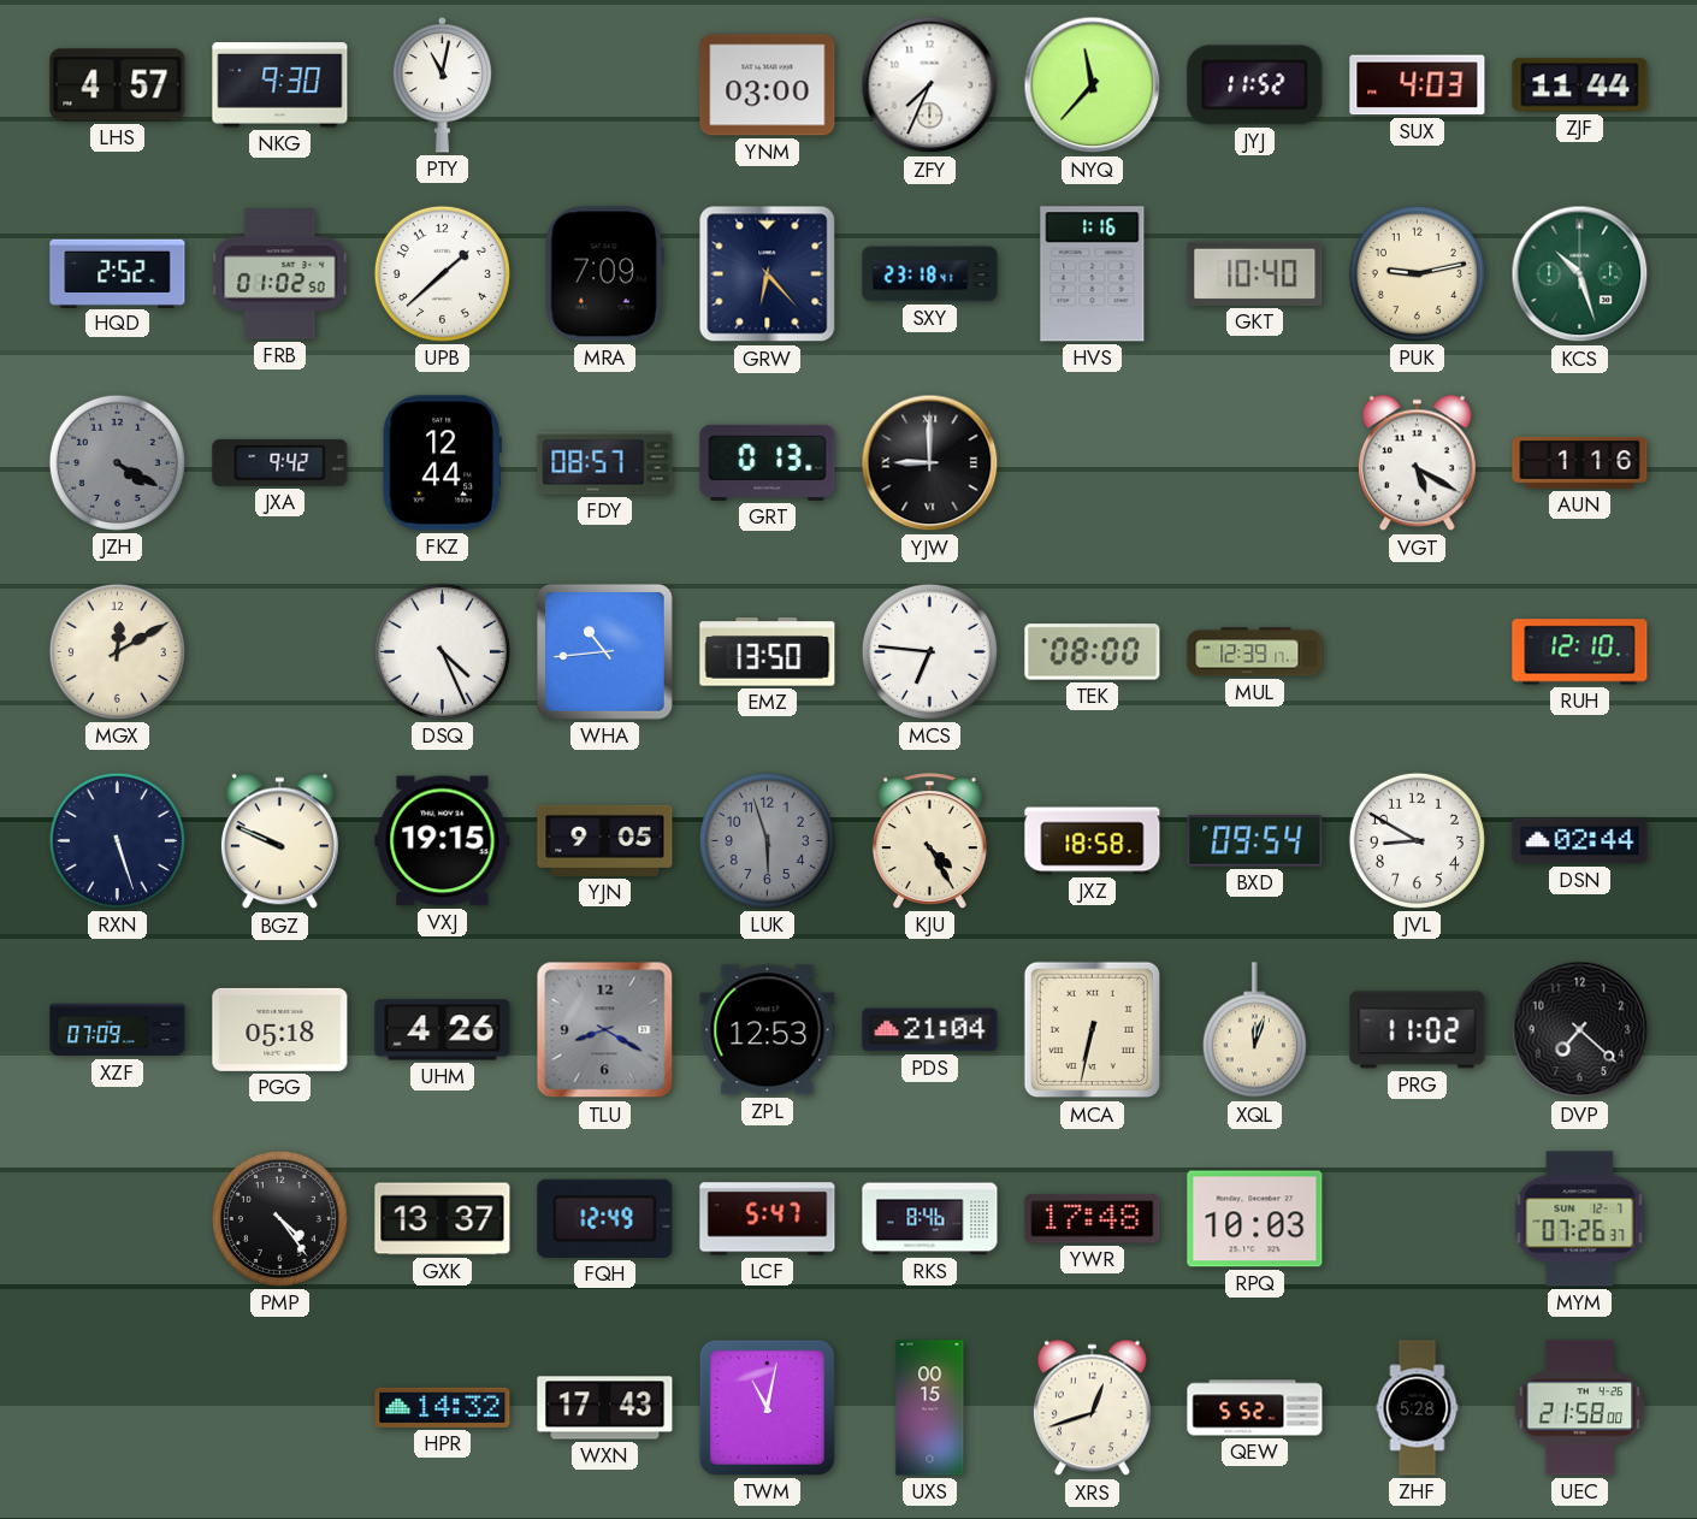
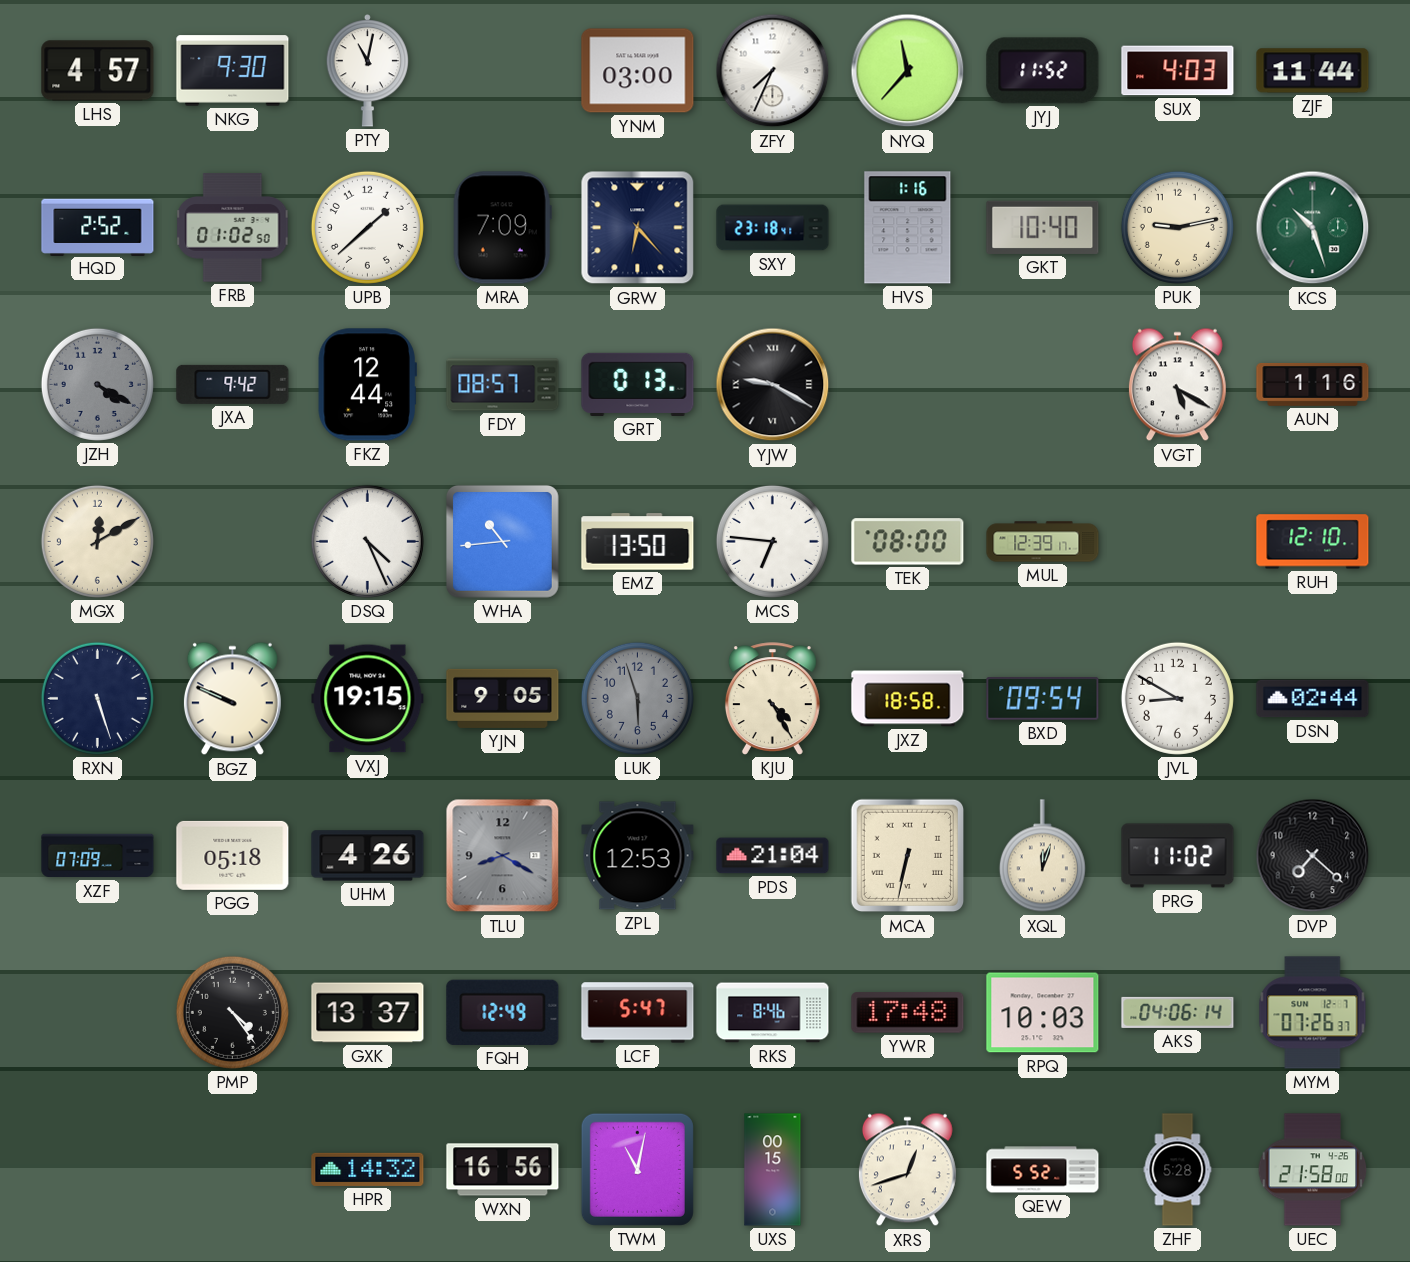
YJW: 9:00 -> 9:20
AKS: none -> 04:06
WXN: 17:43 -> 16:56
